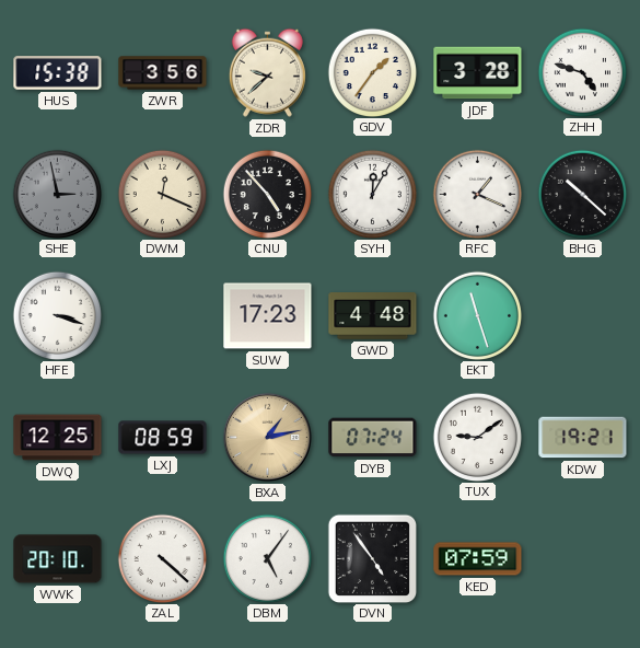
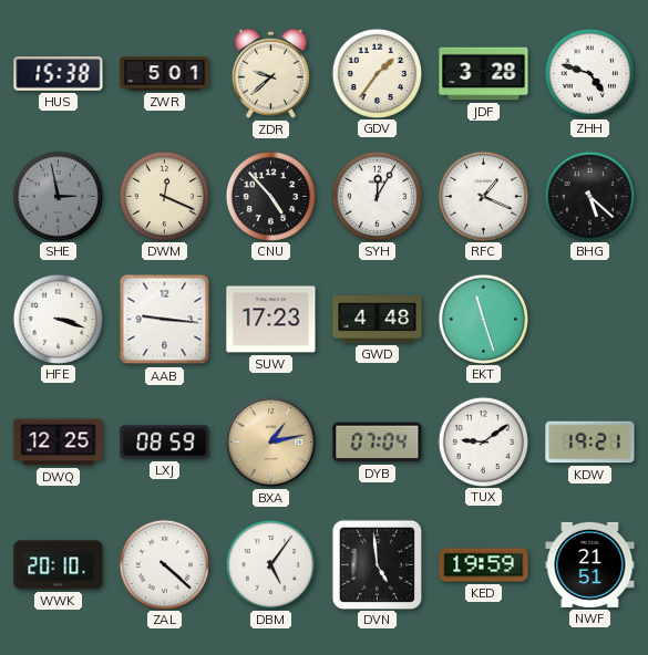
ZWR: 3:56 -> 5:01
BHG: 10:22 -> 5:22
AAB: none -> 9:16
DYB: 07:24 -> 07:04
DVN: 4:54 -> 4:59
KED: 07:59 -> 19:59
NWF: none -> 21:51
